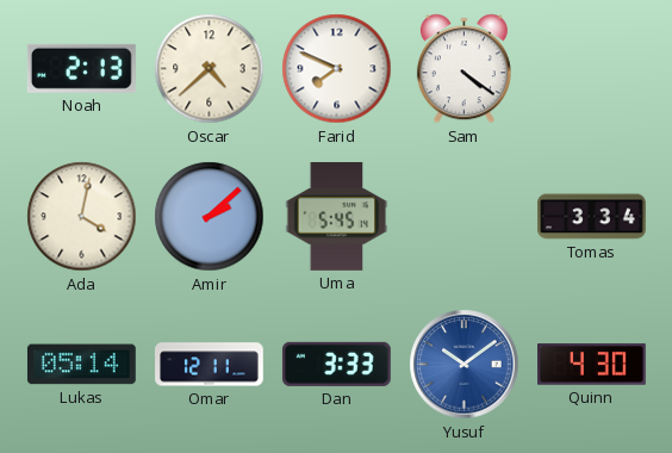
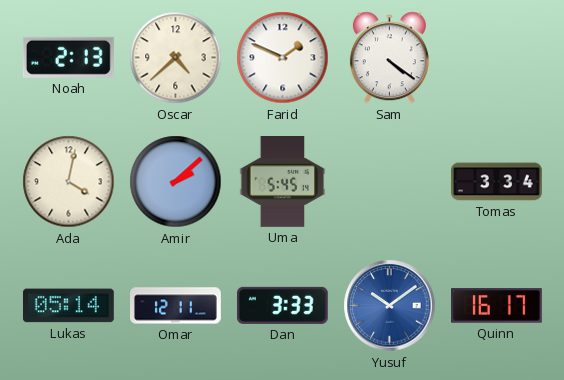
Farid: 7:49 -> 1:49
Quinn: 4:30 -> 16:17
